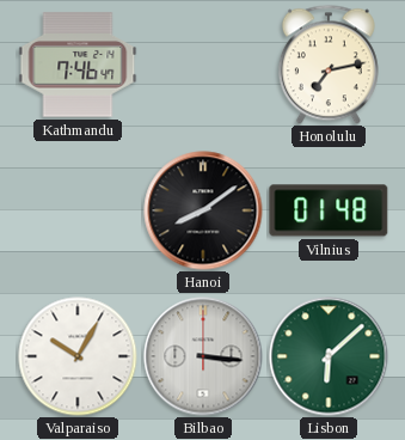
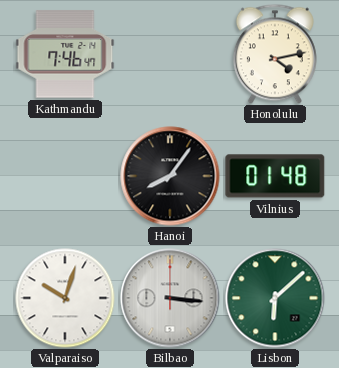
Honolulu: 7:13 -> 4:13
Hanoi: 8:09 -> 8:06
Valparaiso: 10:05 -> 10:03
